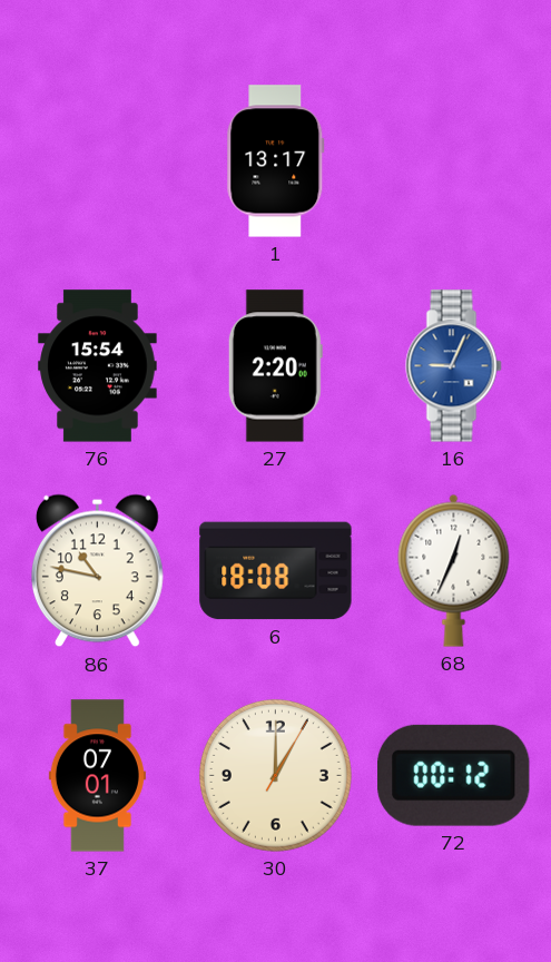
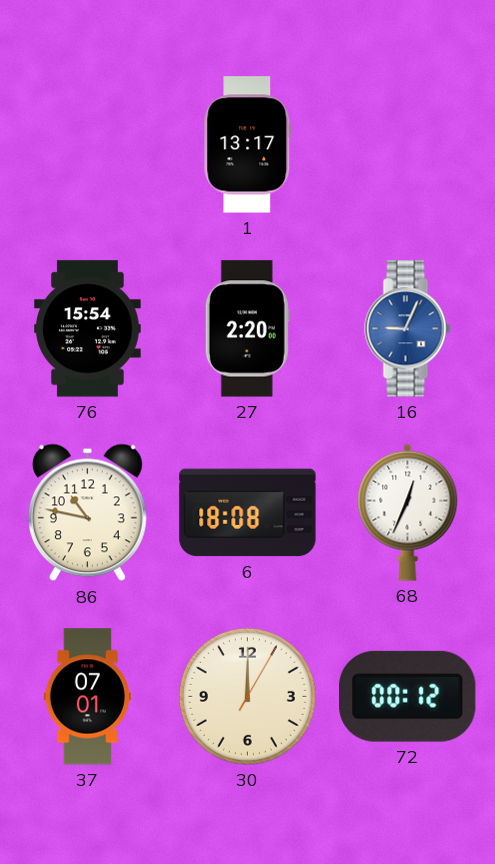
30: 1:00 -> 12:00
